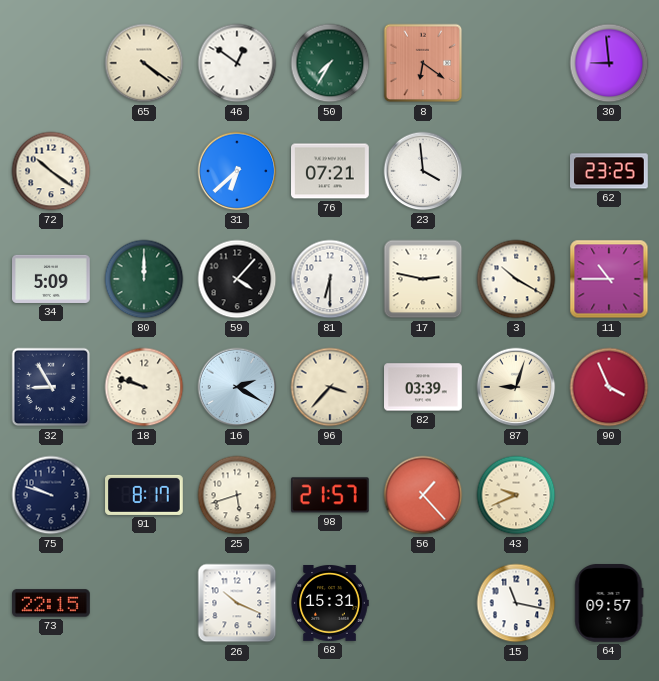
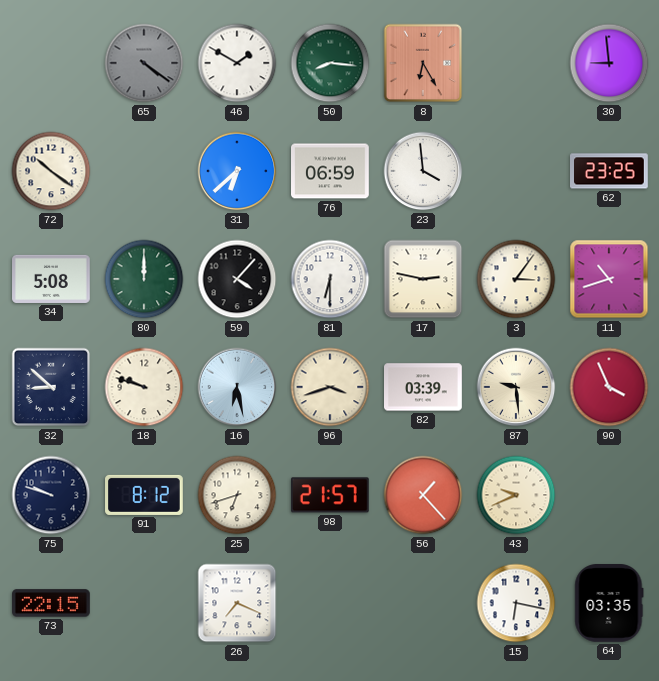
65 dial: cream -> grey
46: 12:51 -> 1:50
50: 7:35 -> 8:16
8: 6:21 -> 6:25
76: 07:21 -> 06:59
34: 5:09 -> 5:08
3: 10:20 -> 3:06
11: 10:45 -> 10:42
32: 8:55 -> 8:52
16: 2:20 -> 6:28
96: 3:37 -> 3:42
87: 9:03 -> 9:29
91: 8:17 -> 8:12
25: 5:42 -> 6:42
26: 10:19 -> 7:19
68: 15:31 -> none
15: 11:17 -> 6:17
64: 09:57 -> 03:35
